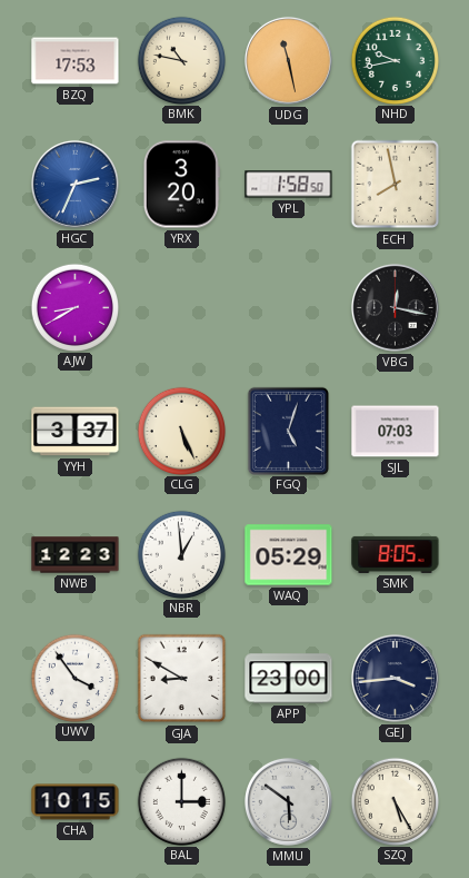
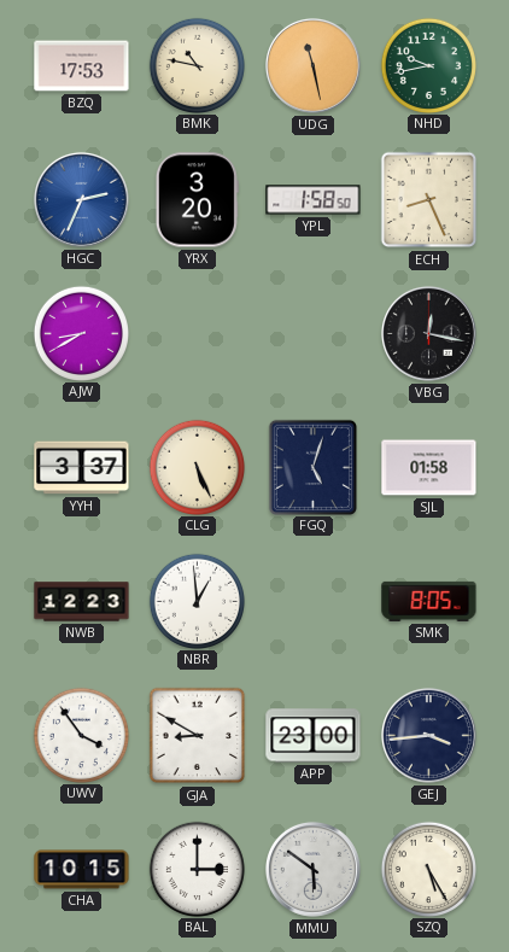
ECH: 7:58 -> 8:26
SJL: 07:03 -> 01:58
WAQ: 05:29 -> none
